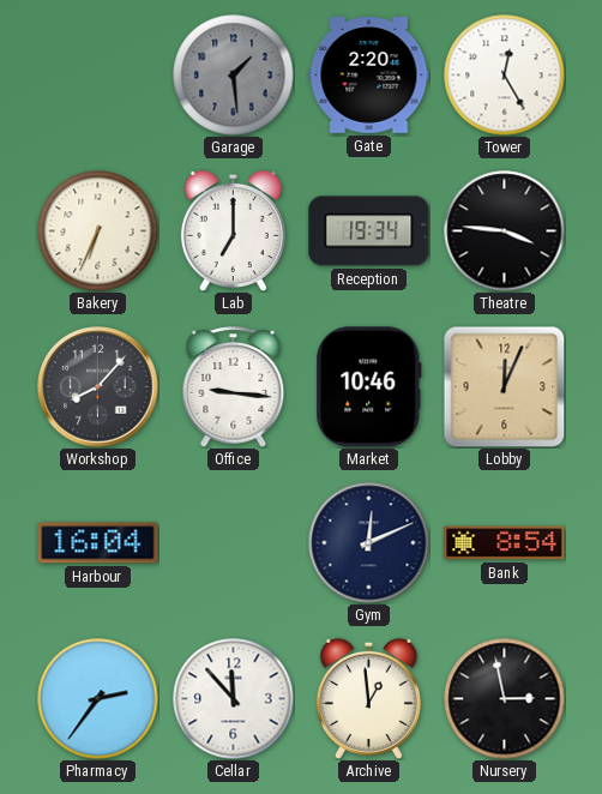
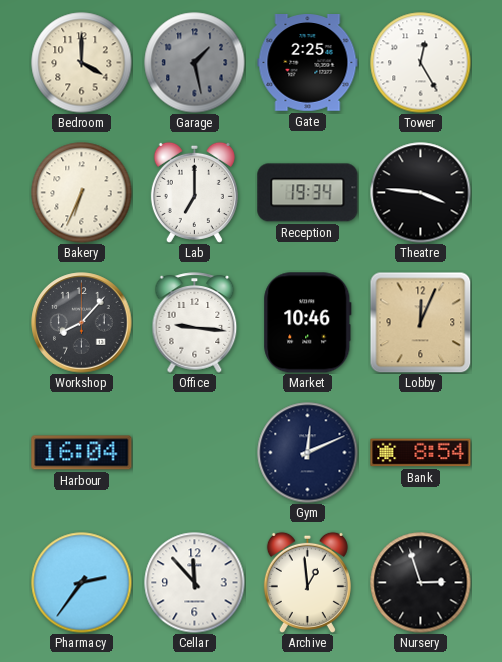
Bedroom: none -> 4:00
Garage: 1:29 -> 1:28
Gate: 2:20 -> 2:25
Nursery: 2:58 -> 2:57
